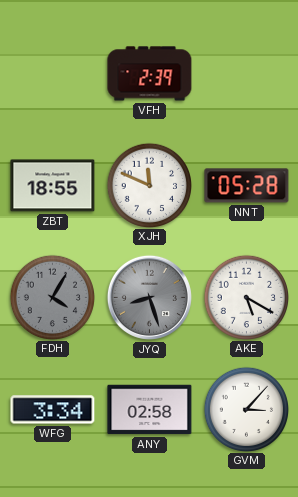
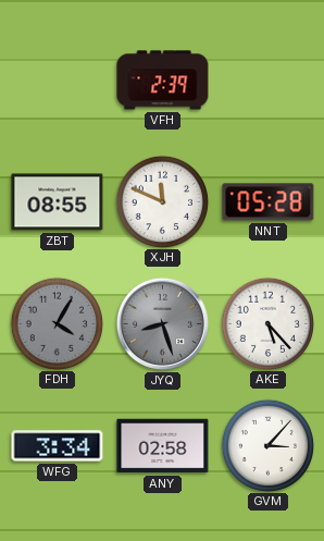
ZBT: 18:55 -> 08:55
AKE: 5:20 -> 5:23
